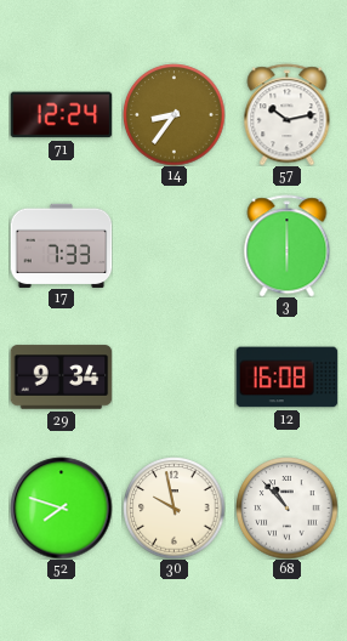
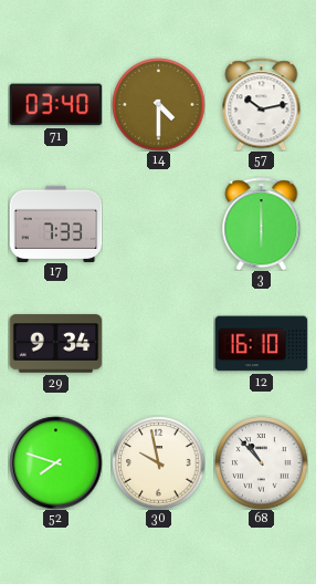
71: 12:24 -> 03:40
14: 8:36 -> 4:30
12: 16:08 -> 16:10
